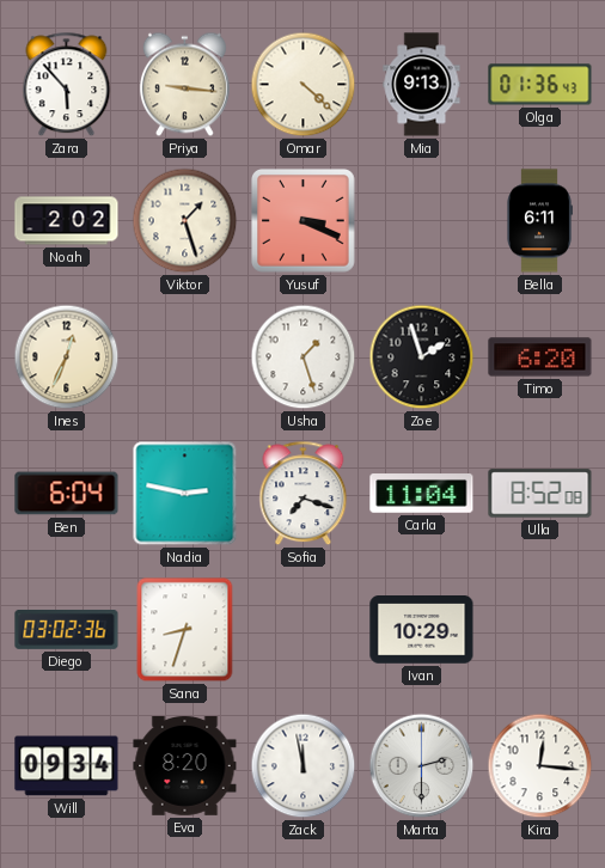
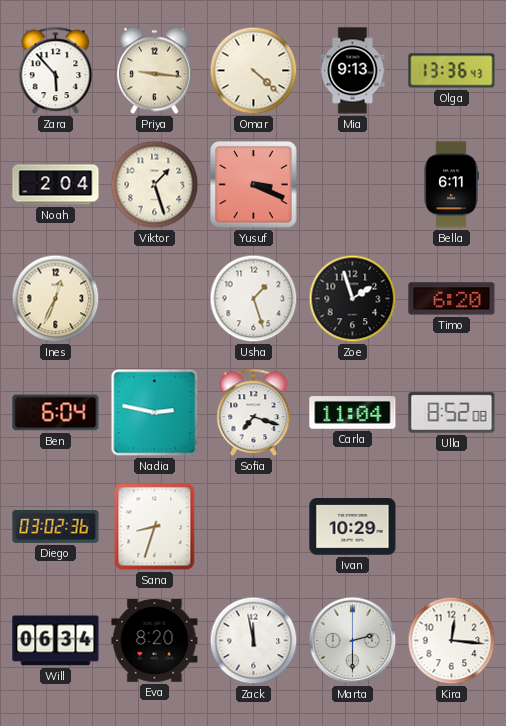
Olga: 01:36 -> 13:36
Noah: 2:02 -> 2:04
Will: 09:34 -> 06:34
